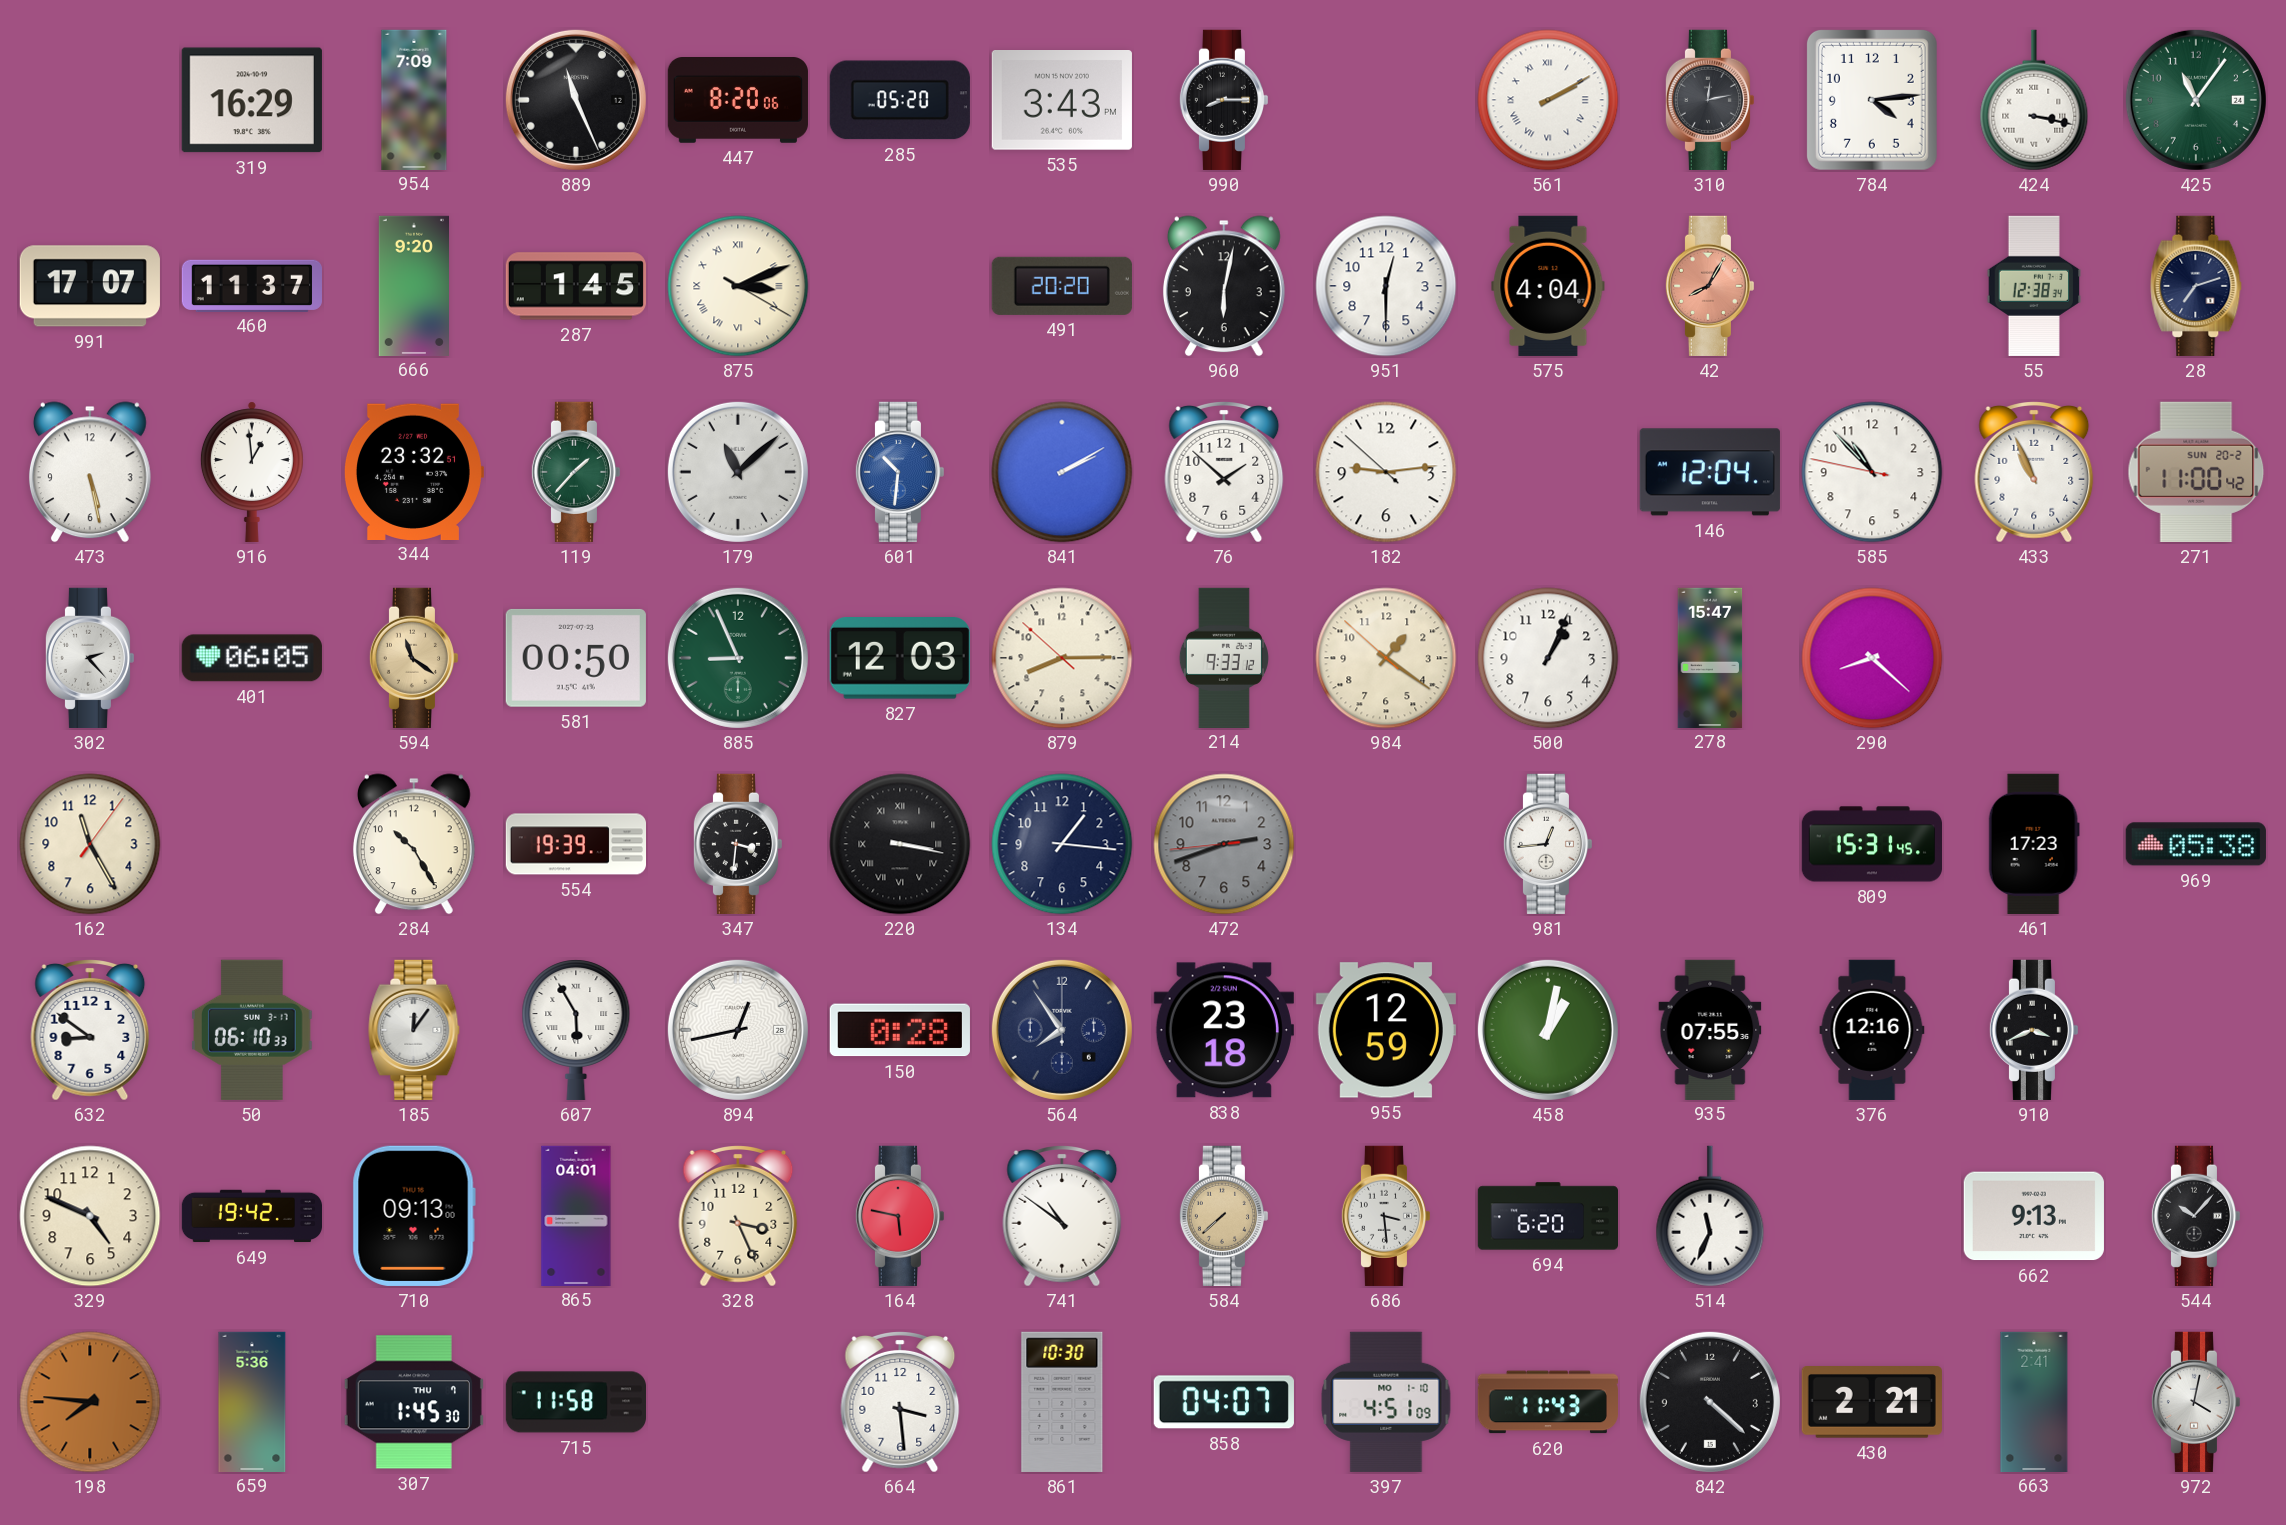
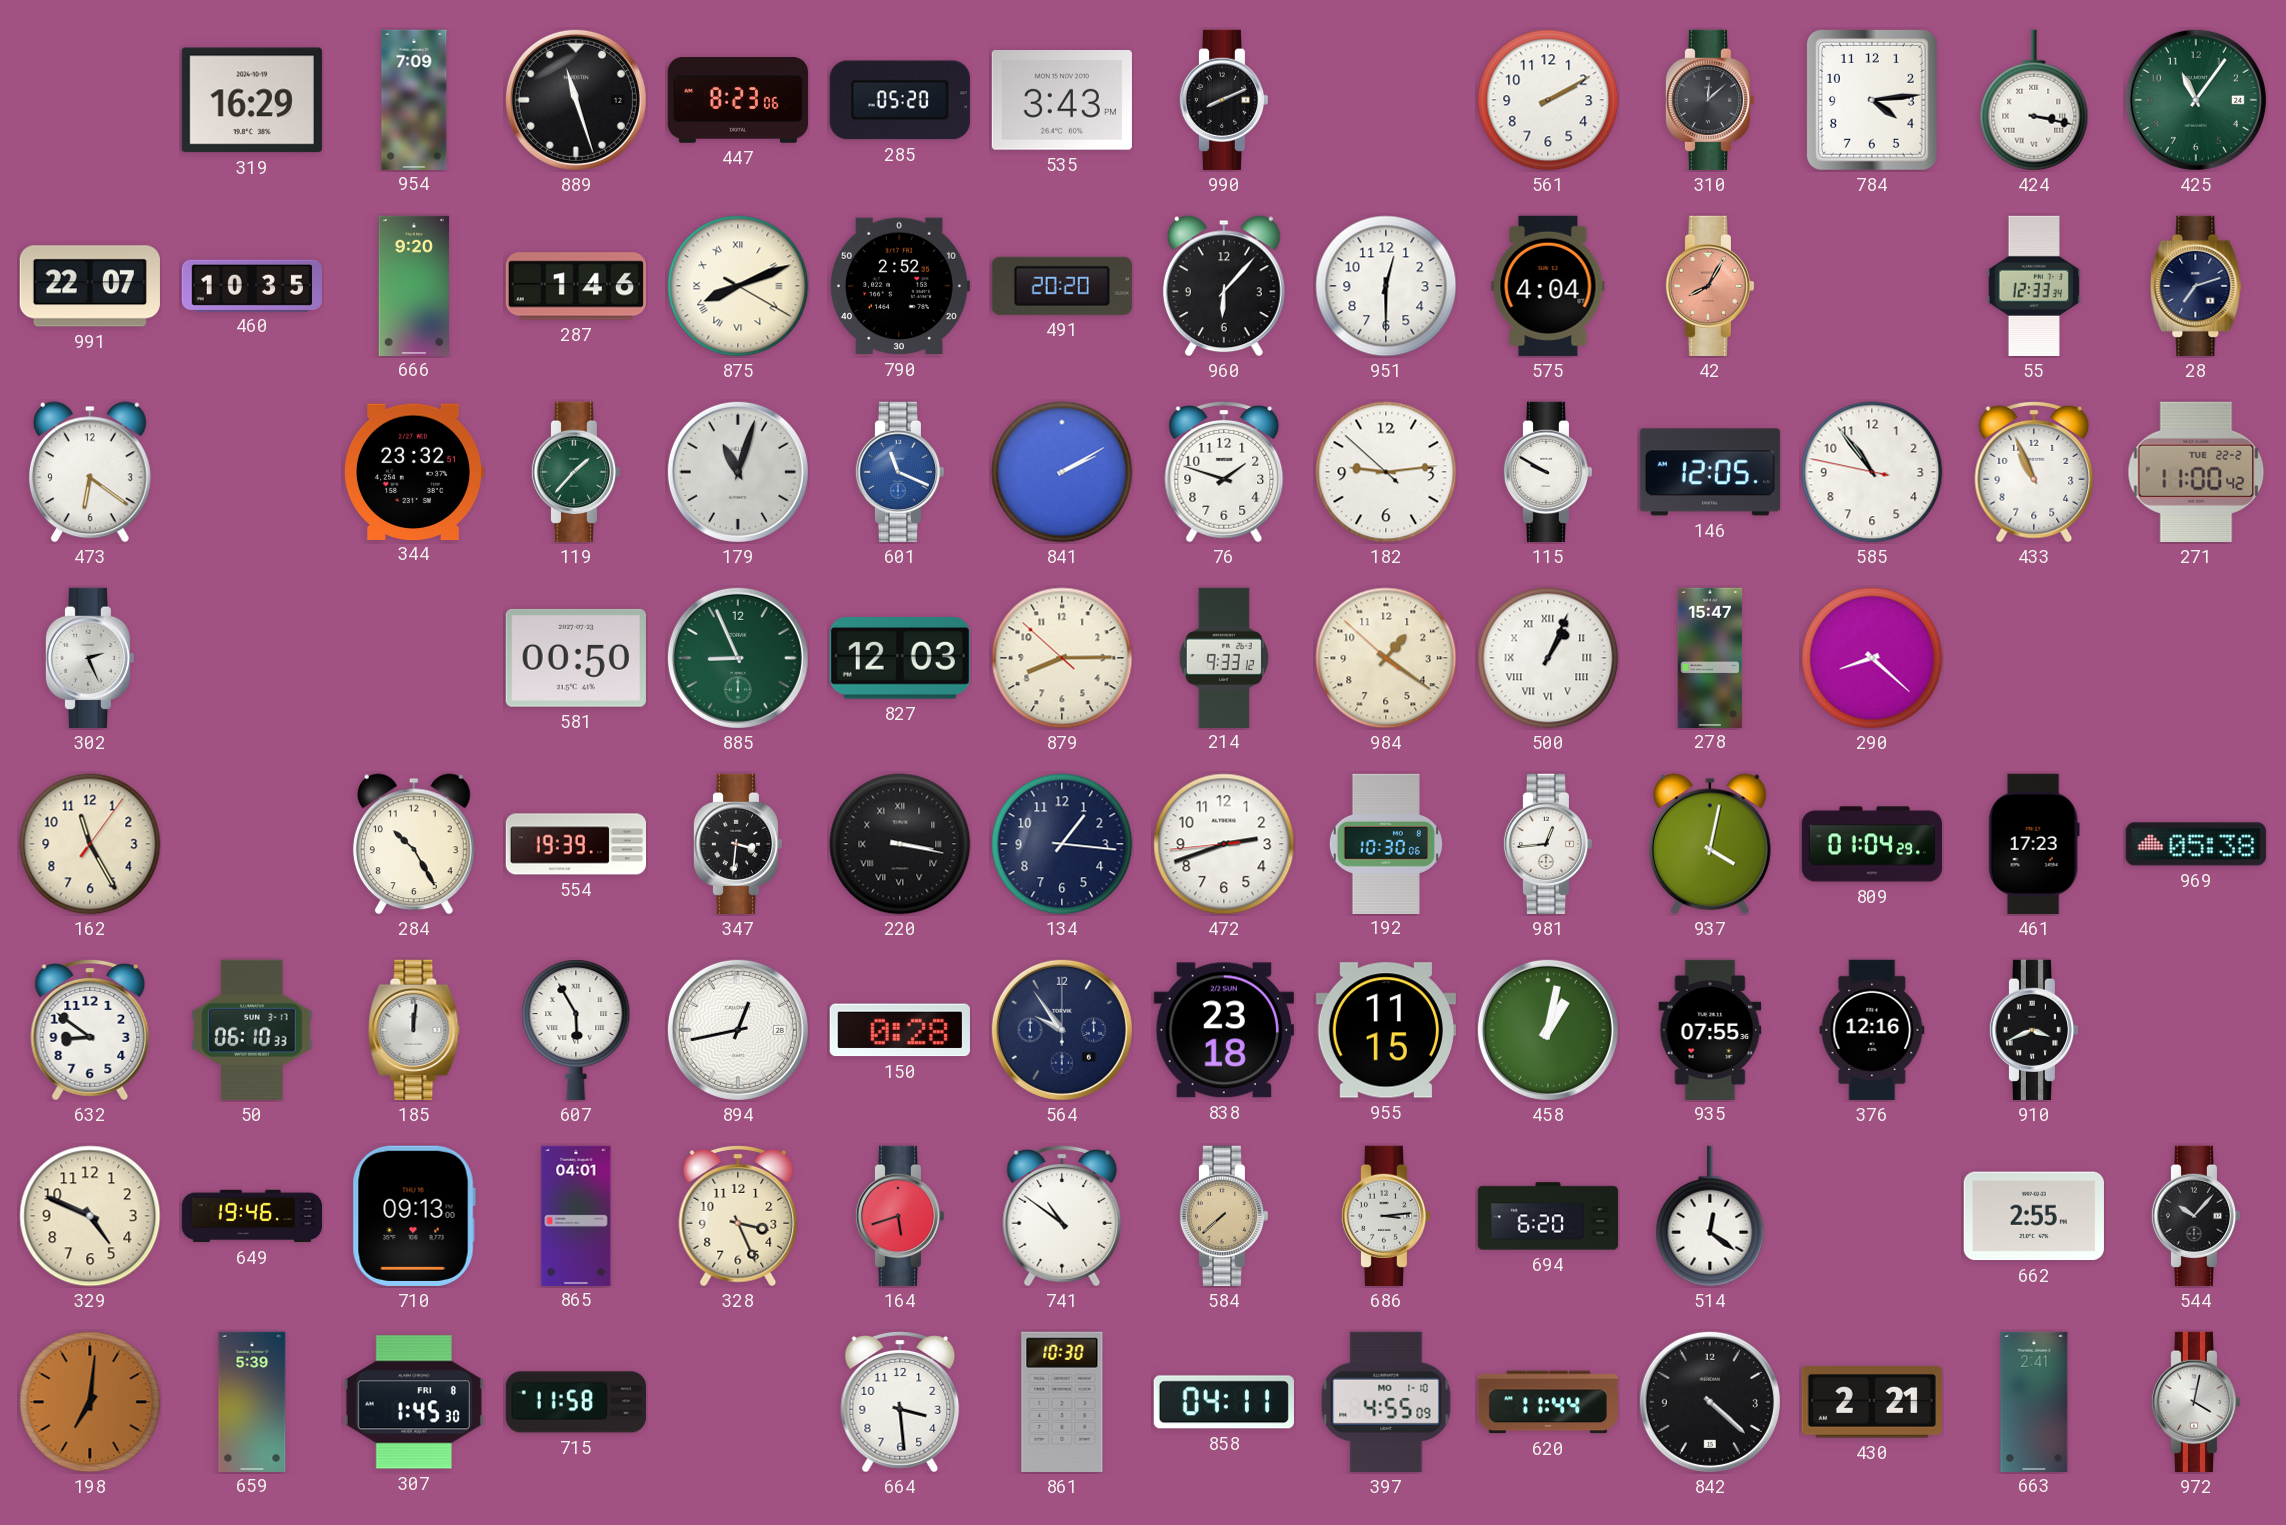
889: 11:26 -> 11:27
447: 8:20 -> 8:23
990: 8:15 -> 8:11
561 numerals: Roman -> Arabic
310: 12:13 -> 12:08
991: 17:07 -> 22:07
460: 11:37 -> 10:35
287: 1:45 -> 1:46
875: 3:11 -> 8:11
790: none -> 2:52
960: 6:02 -> 6:07
55: 12:38 -> 12:33
473: 5:28 -> 6:21
916: 12:59 -> none
179: 11:08 -> 11:03
601: 10:31 -> 11:19
76: 1:52 -> 1:48
115: none -> 9:50
146: 12:04 -> 12:05
585: 10:52 -> 10:53
271 date: SUN 20-2 -> TUE 22-2
302: 2:23 -> 2:26
401: 06:05 -> none
594: 11:21 -> none
500 numerals: Arabic -> Roman
472 dial: grey -> white
192: none -> 10:30
937: none -> 4:02
809: 15:31 -> 01:04
185: 12:06 -> 12:01
564: 7:54 -> 9:54
955: 12:59 -> 11:15
649: 19:42 -> 19:46
164: 5:47 -> 5:42
686: 3:29 -> 3:14
514: 11:34 -> 12:21
662: 9:13 -> 2:55
198: 7:46 -> 7:01
659: 5:36 -> 5:39
307 date: THU 7 -> FRI 8
858: 04:07 -> 04:11
397: 4:51 -> 4:55
620: 11:43 -> 11:44
